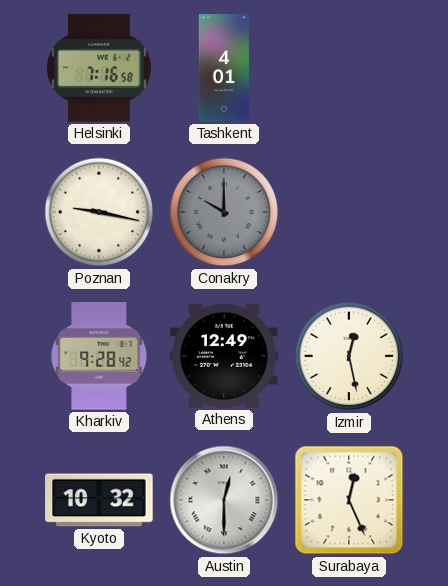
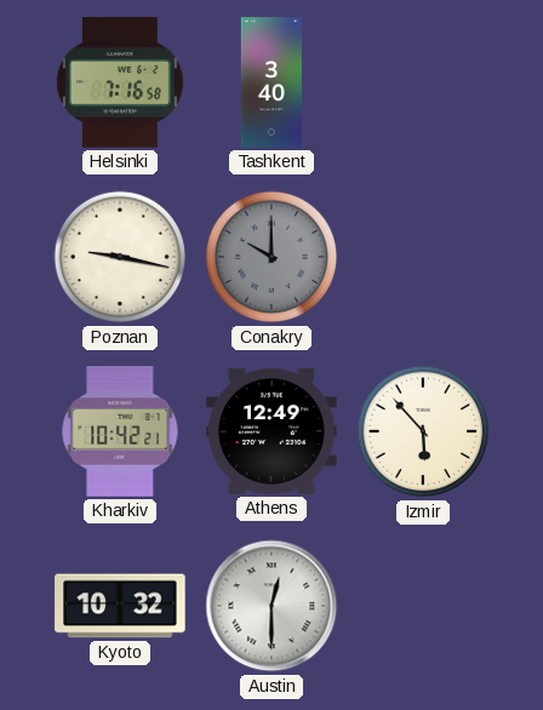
Tashkent: 4:01 -> 3:40
Kharkiv: 9:28 -> 10:42
Izmir: 12:28 -> 5:53
Surabaya: 12:26 -> none
